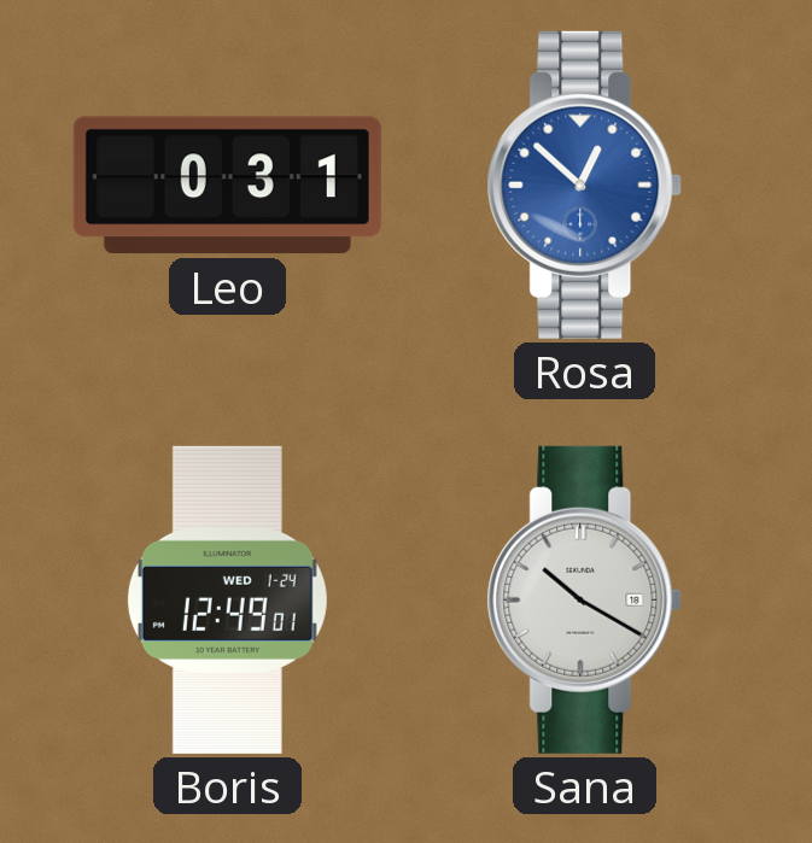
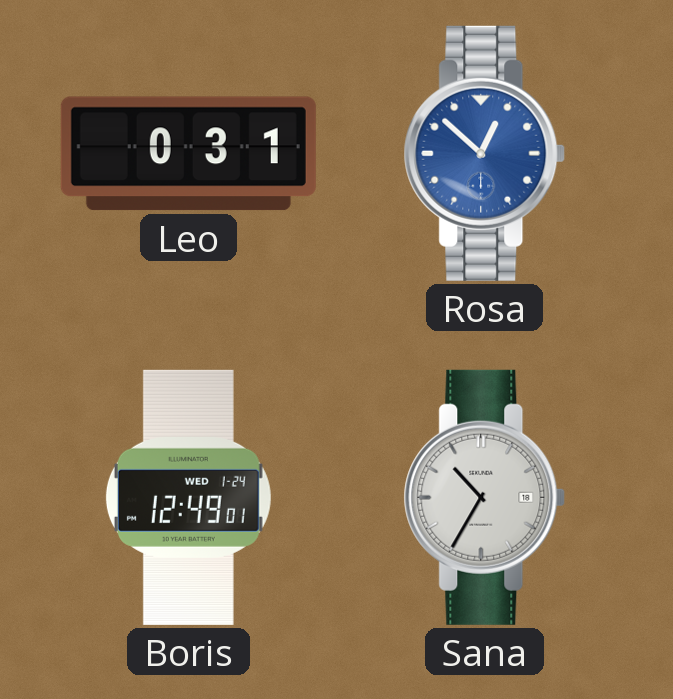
Sana: 10:20 -> 10:35
